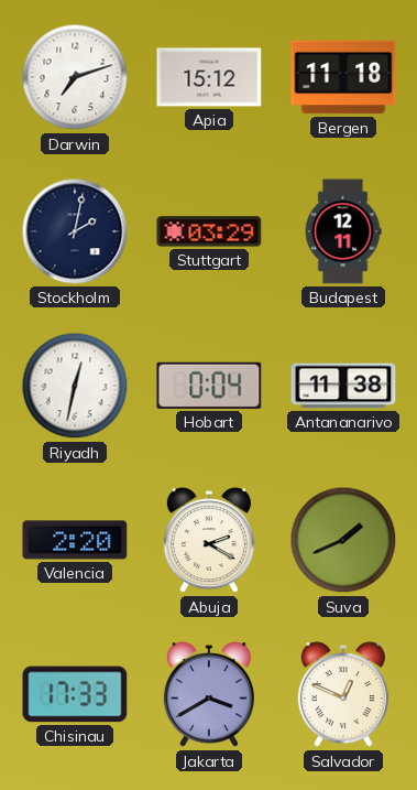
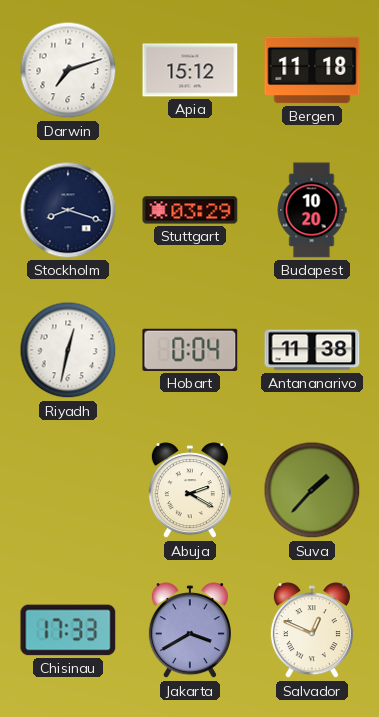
Stockholm: 2:02 -> 8:18
Budapest: 12:11 -> 10:20
Valencia: 2:20 -> none
Suva: 1:41 -> 1:37
